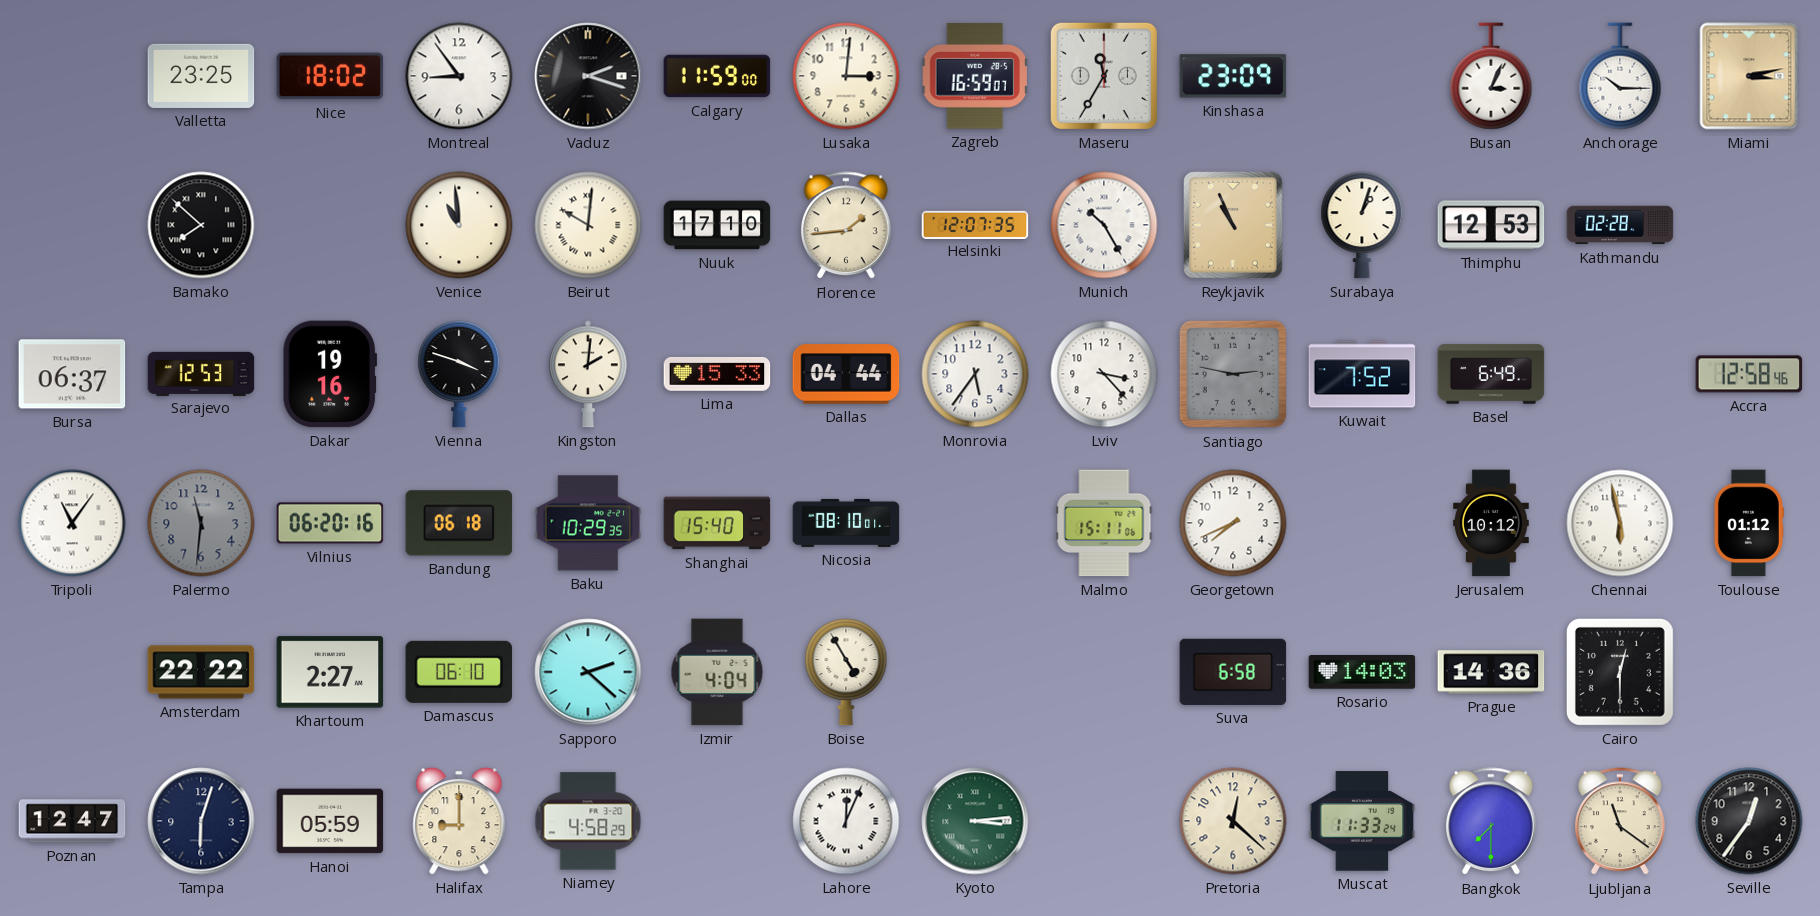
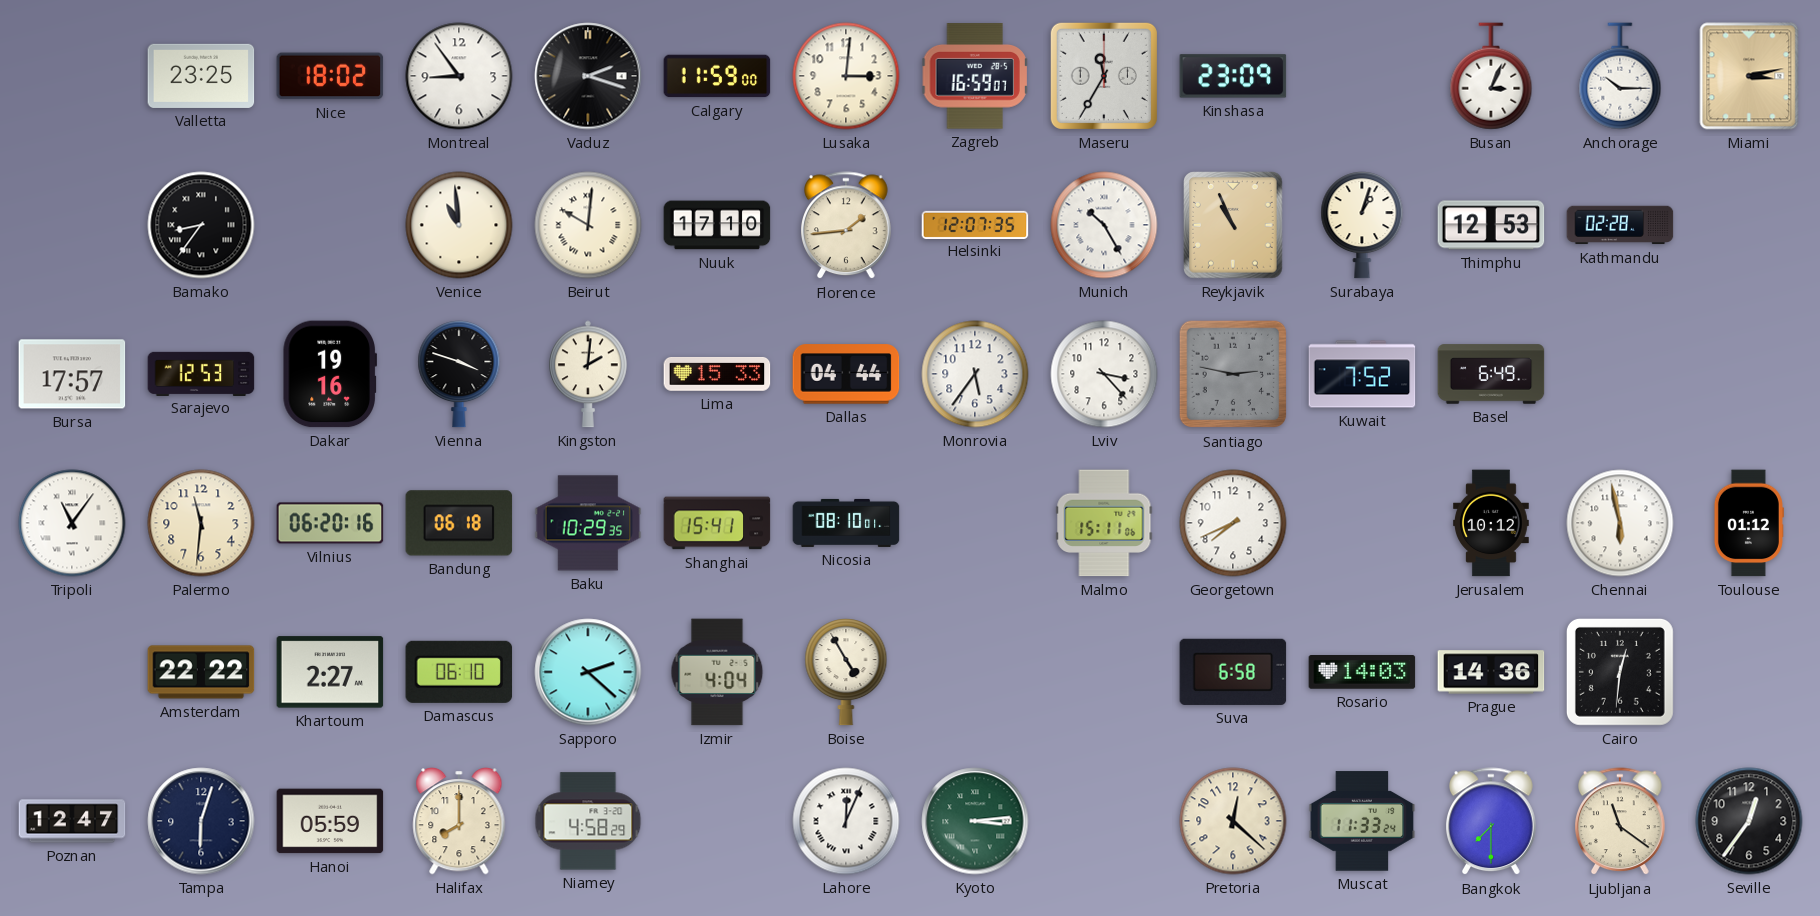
Bamako: 7:52 -> 8:36
Bursa: 06:37 -> 17:57
Accra: 12:58 -> none
Palermo dial: grey -> cream
Shanghai: 15:40 -> 15:41
Cairo: 12:30 -> 12:31
Halifax: 9:00 -> 8:00
